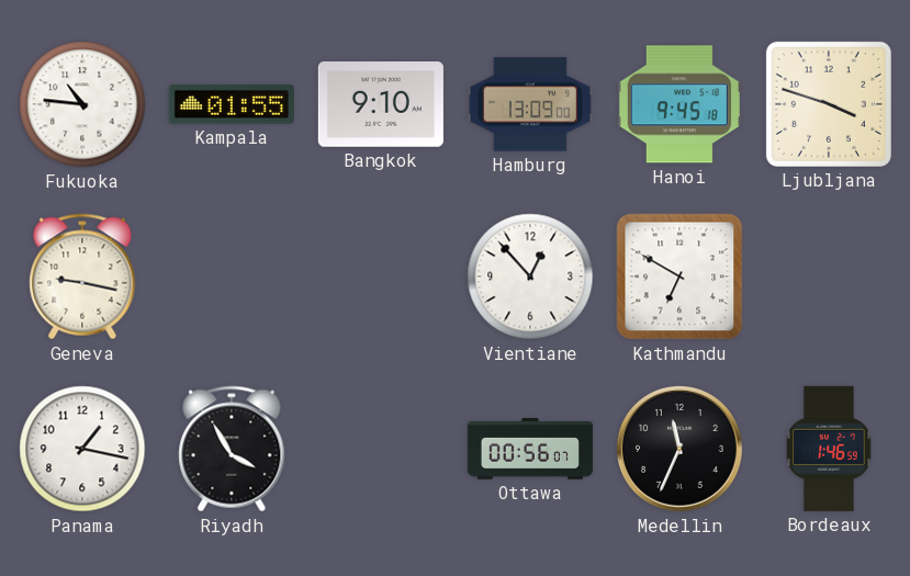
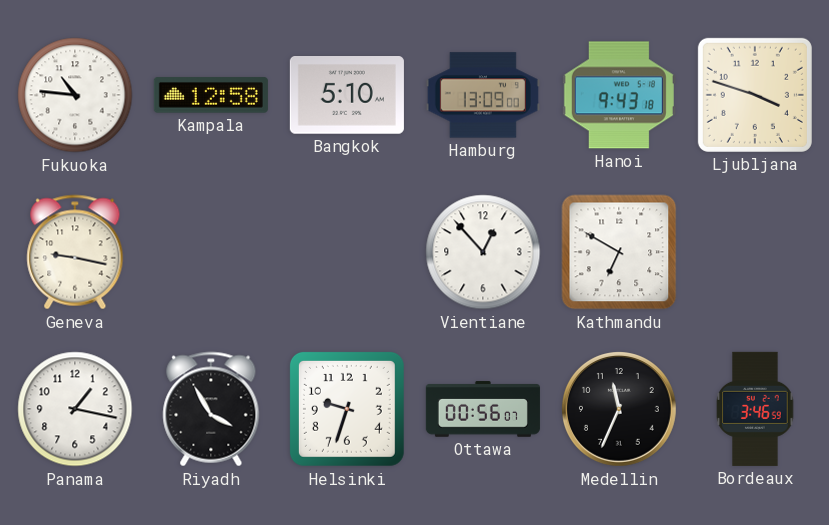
Kampala: 01:55 -> 12:58
Bangkok: 9:10 -> 5:10
Hanoi: 9:45 -> 9:43
Helsinki: none -> 9:33
Bordeaux: 1:46 -> 3:46
